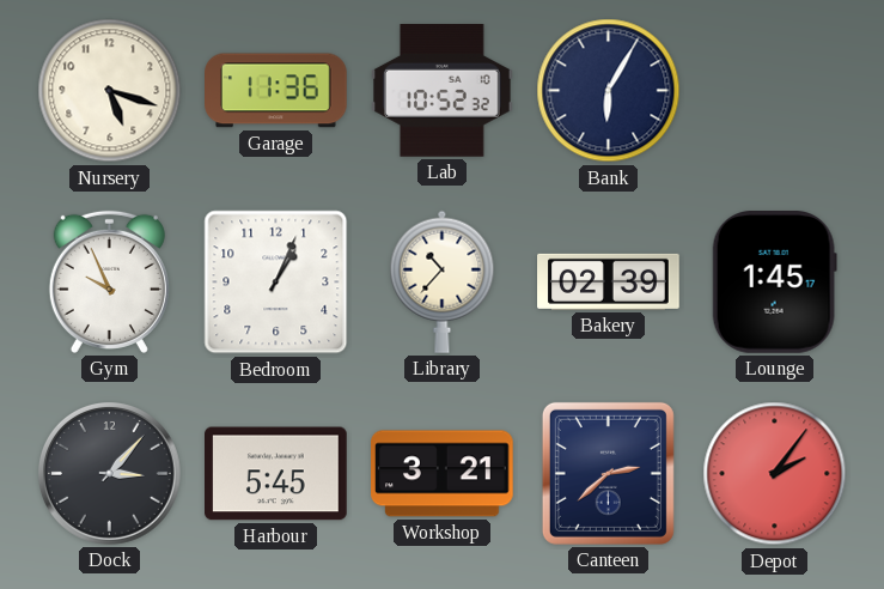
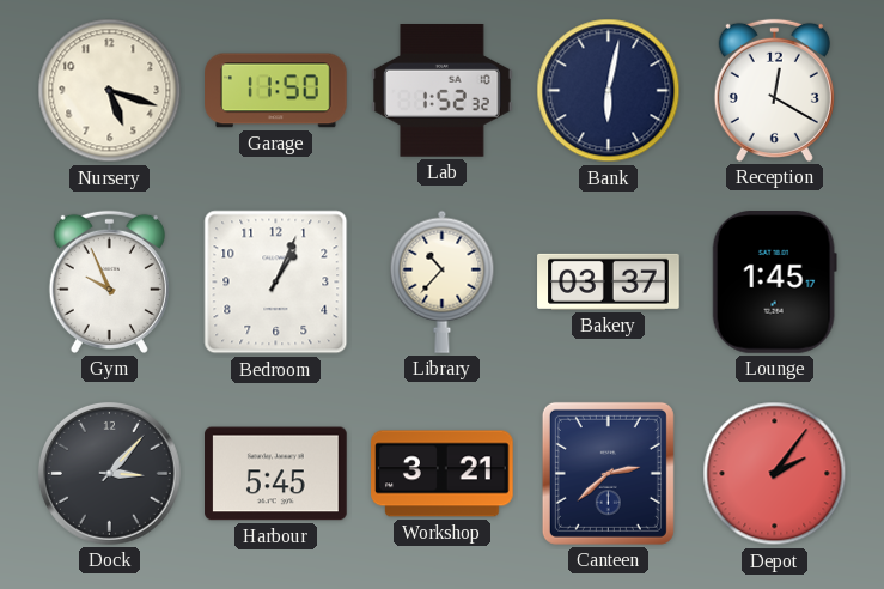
Garage: 11:36 -> 11:50
Lab: 10:52 -> 1:52
Bank: 6:05 -> 6:02
Reception: none -> 12:20
Bakery: 02:39 -> 03:37
